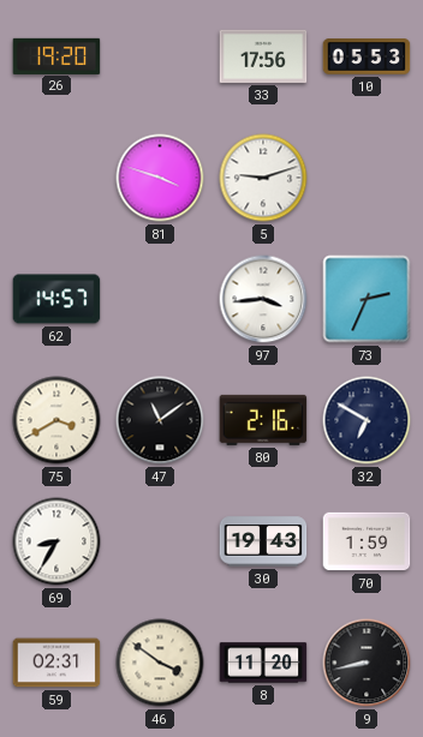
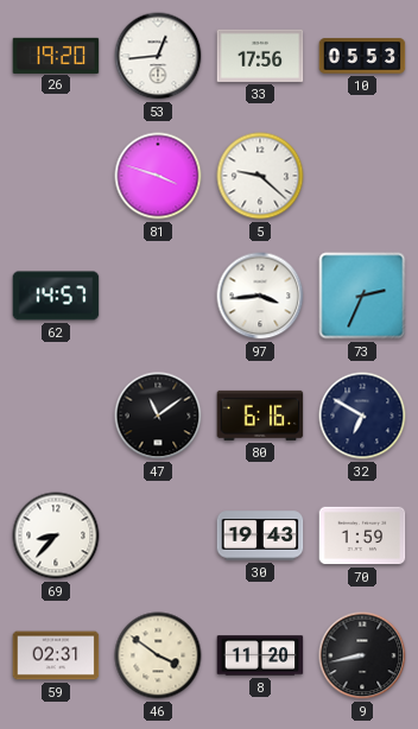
53: none -> 12:44
5: 9:12 -> 9:22
75: 3:40 -> none
80: 2:16 -> 6:16
69: 8:35 -> 8:37
